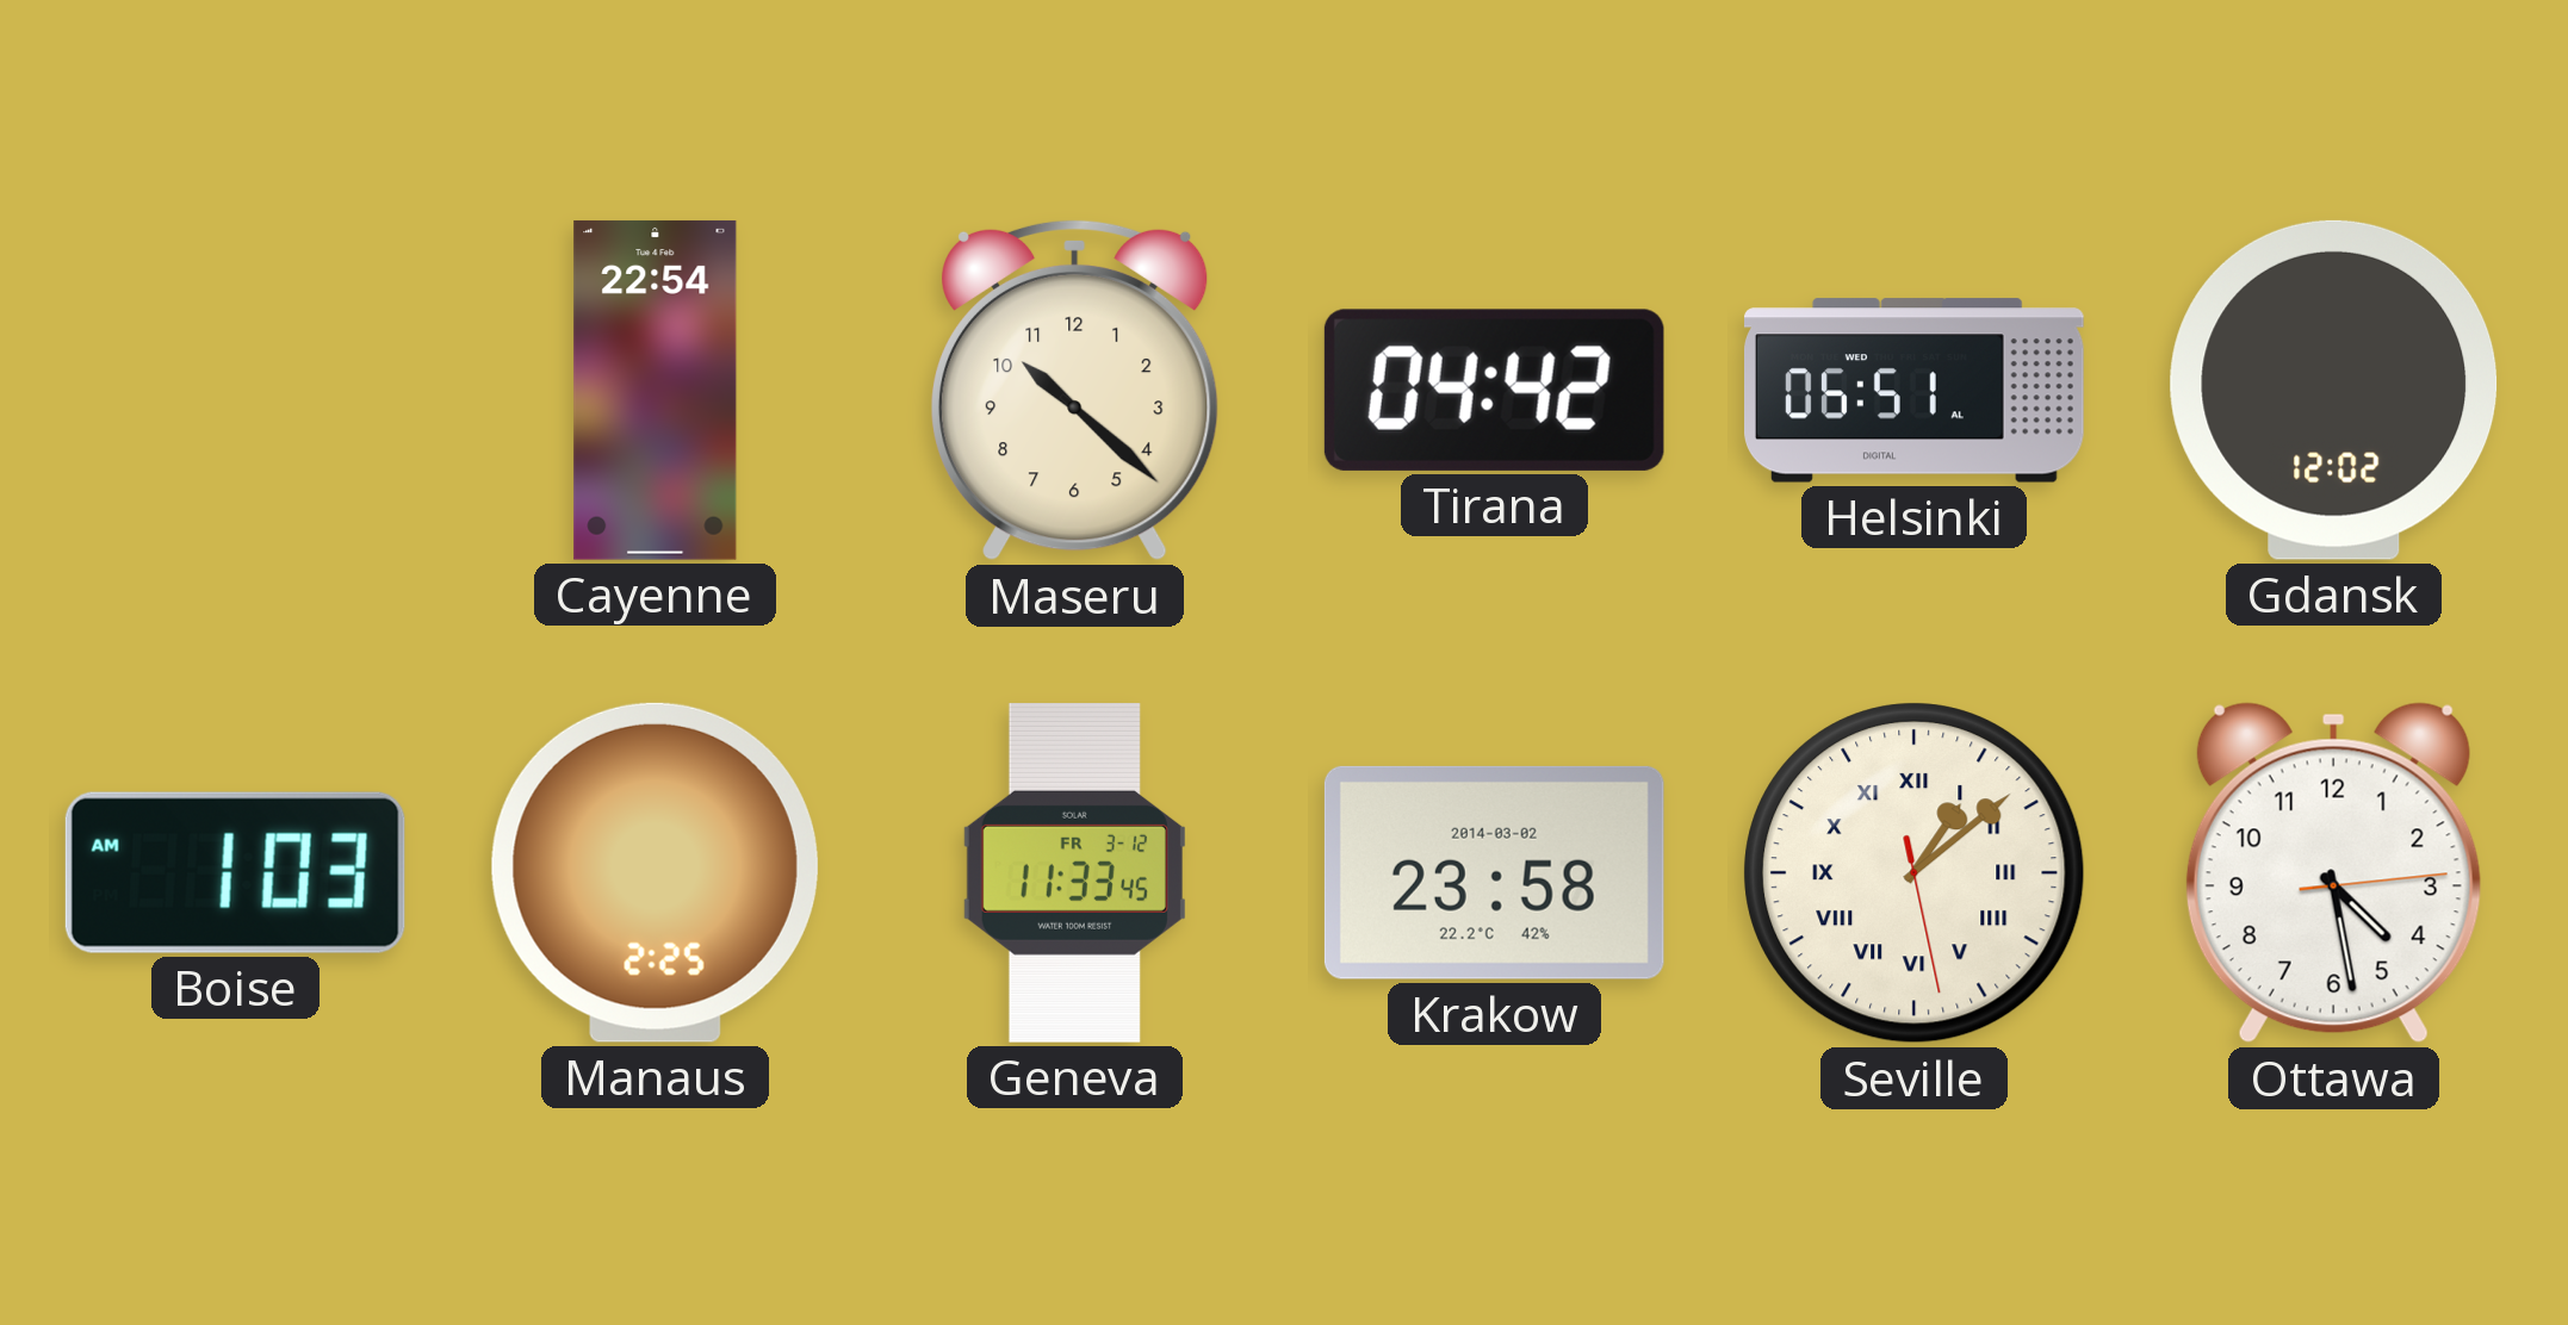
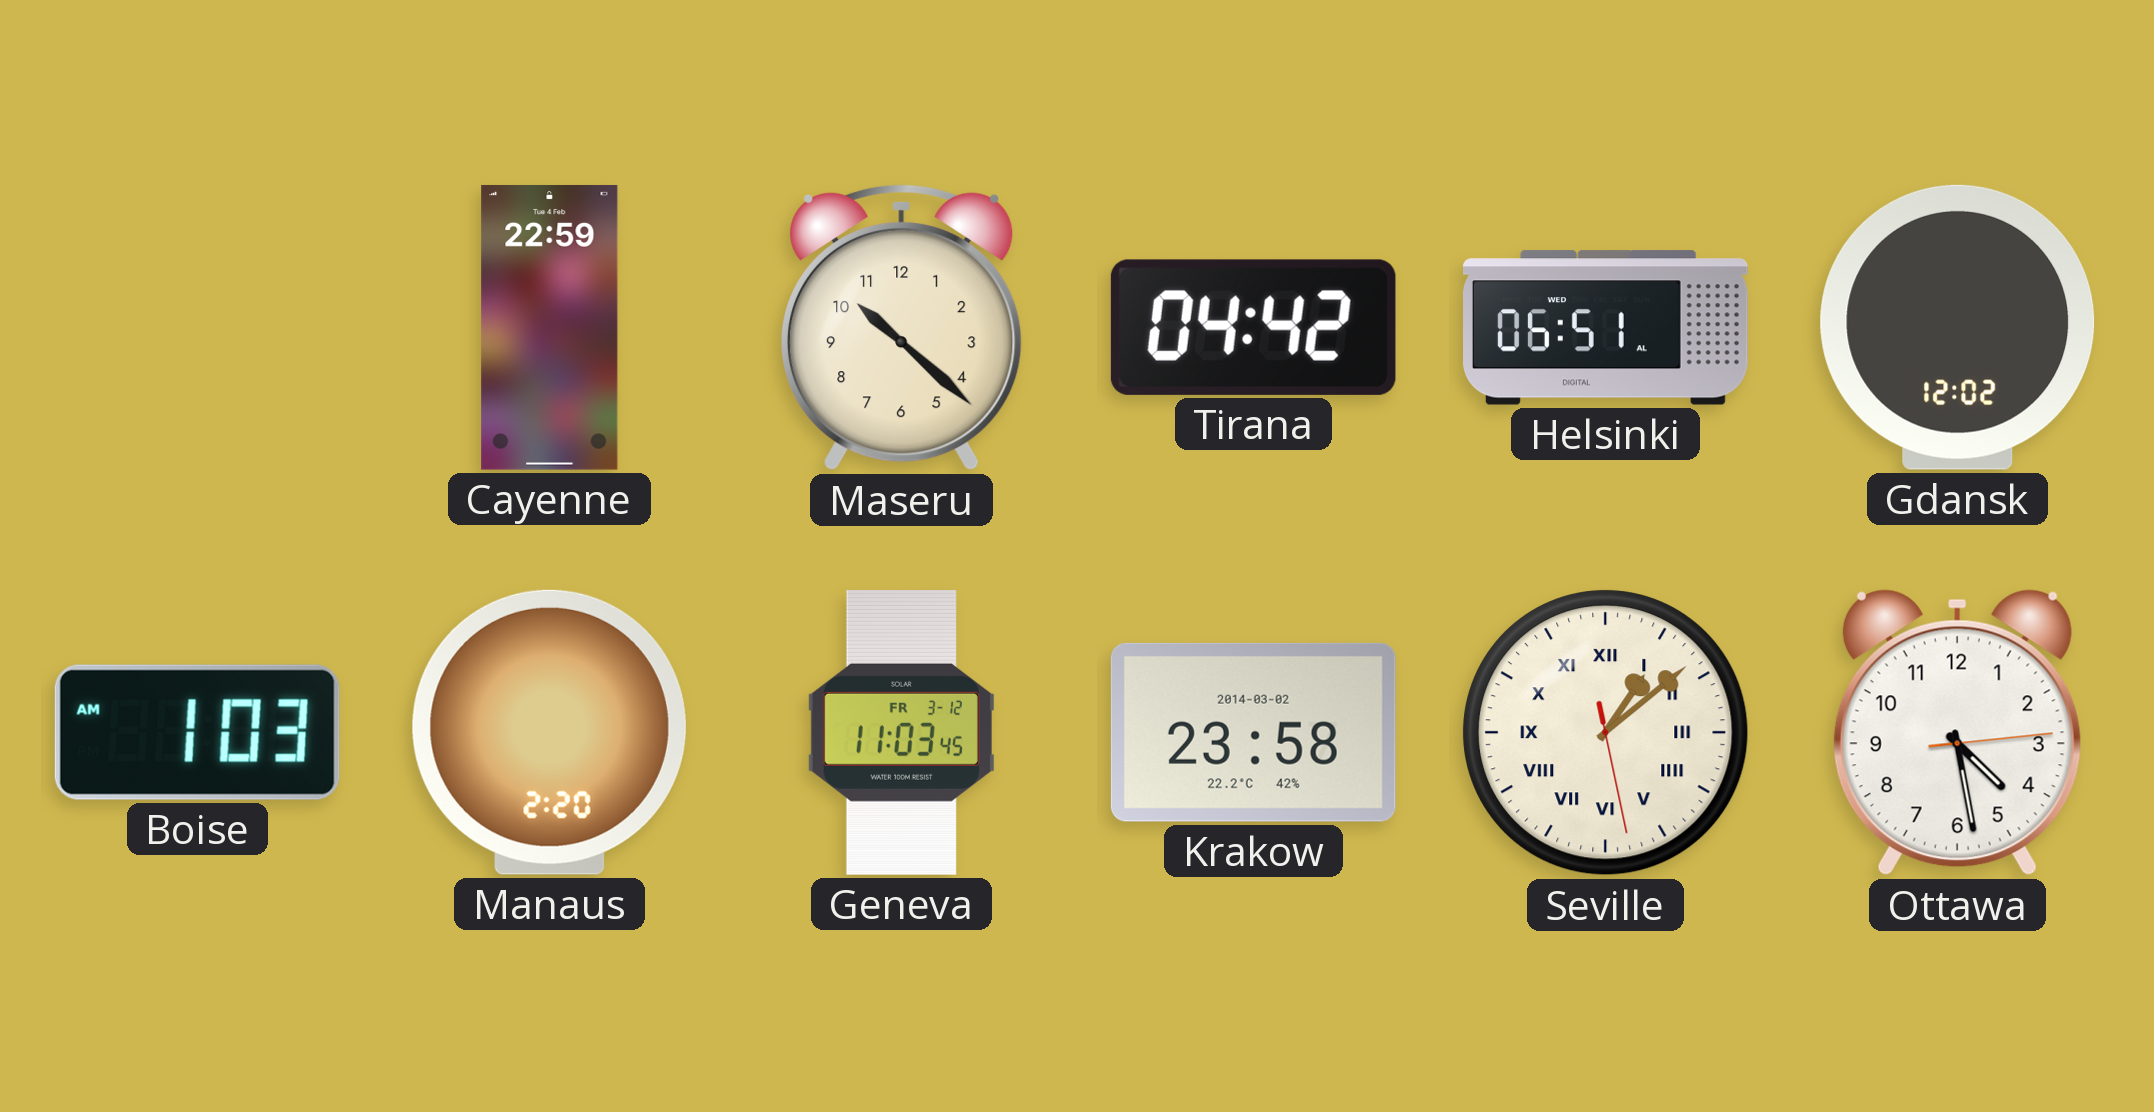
Cayenne: 22:54 -> 22:59
Manaus: 2:25 -> 2:20
Geneva: 11:33 -> 11:03
